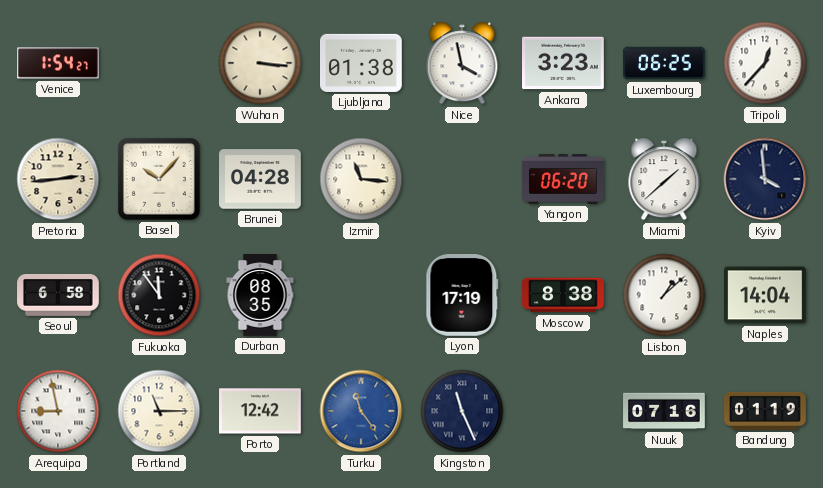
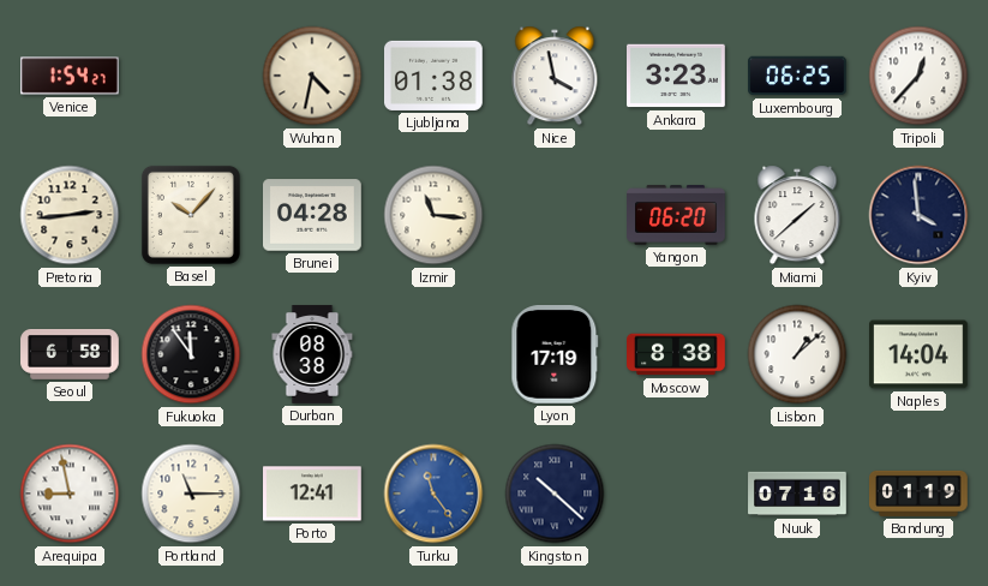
Wuhan: 3:16 -> 4:32
Durban: 08:35 -> 08:38
Porto: 12:42 -> 12:41
Kingston: 11:26 -> 10:22
